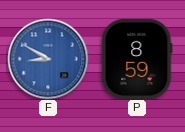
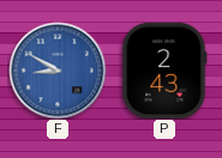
P: 8:59 -> 2:43
